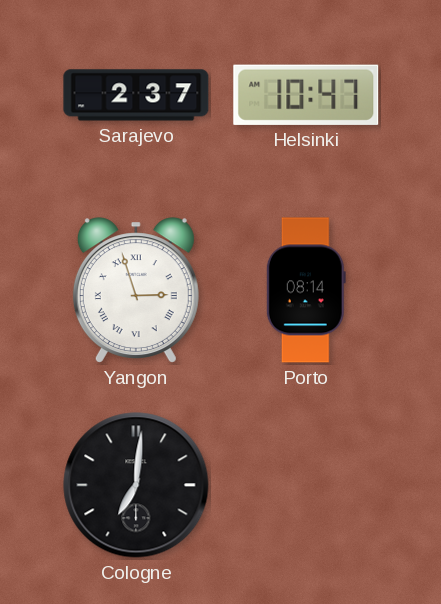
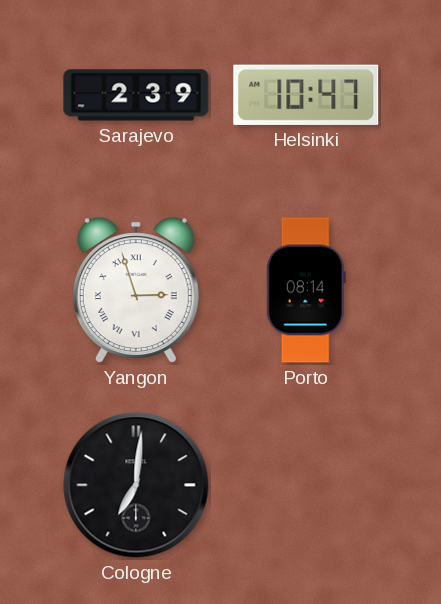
Sarajevo: 2:37 -> 2:39
